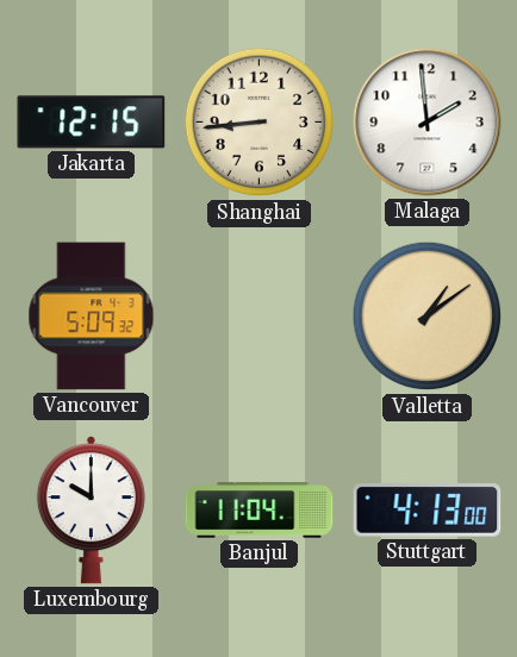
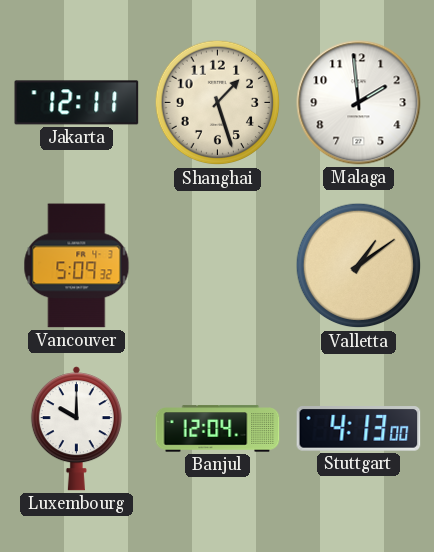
Jakarta: 12:15 -> 12:11
Shanghai: 8:44 -> 1:27
Banjul: 11:04 -> 12:04
